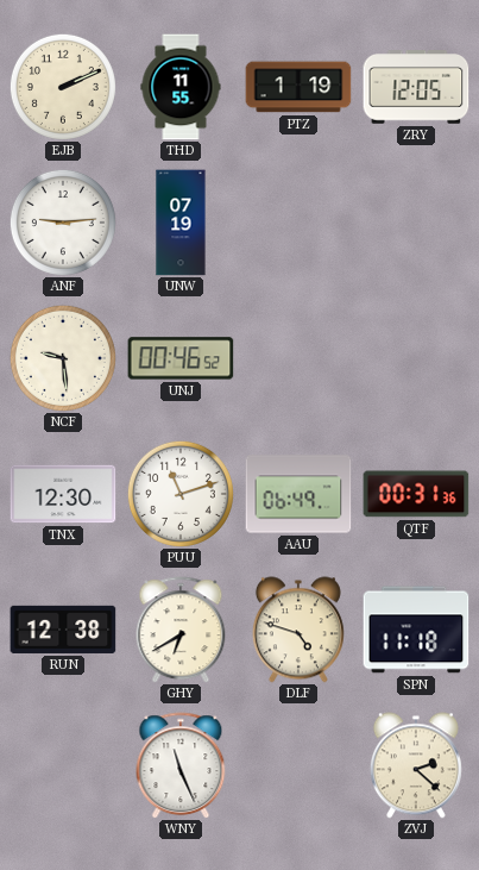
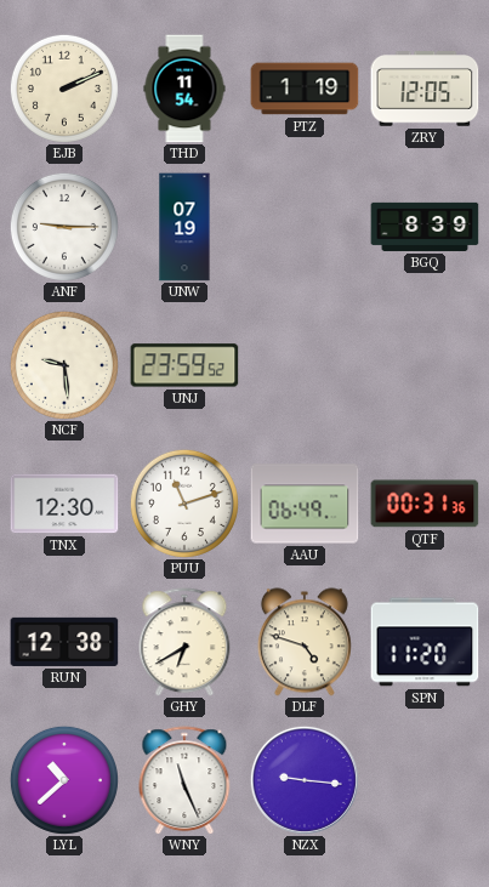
THD: 11:55 -> 11:54
ANF: 9:14 -> 9:15
BGQ: none -> 8:39
UNJ: 00:46 -> 23:59
SPN: 11:18 -> 11:20
LYL: none -> 10:38
NZX: none -> 9:16
ZVJ: 2:22 -> none
